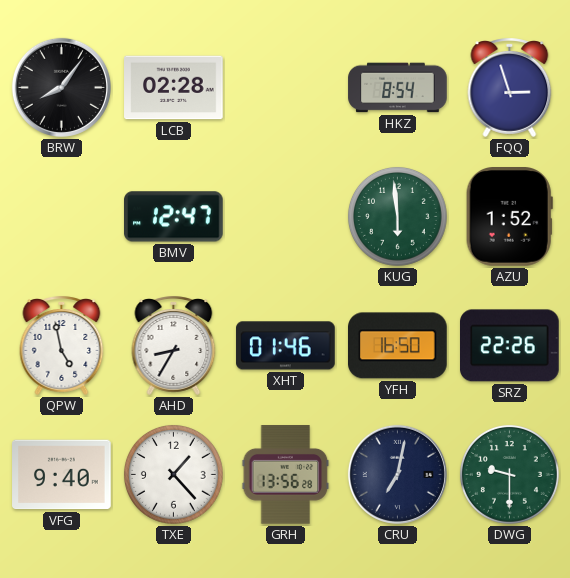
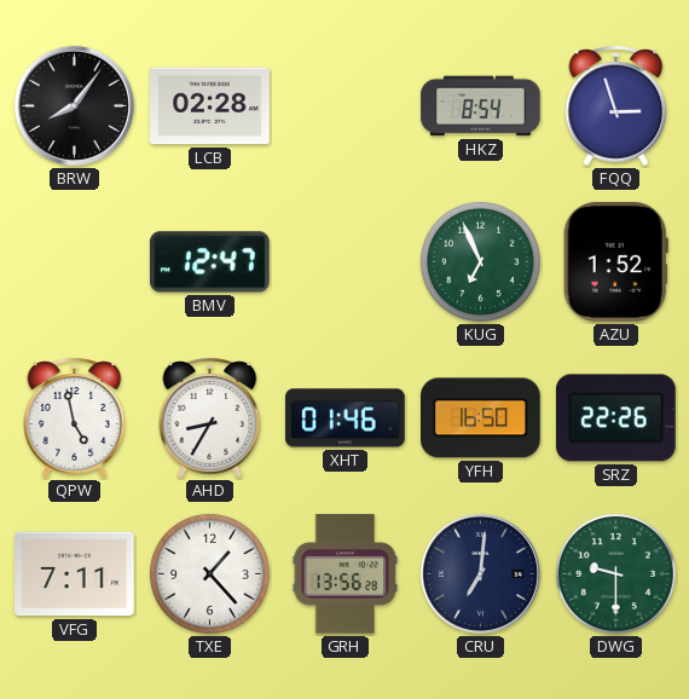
KUG: 5:59 -> 6:56
VFG: 9:40 -> 7:11
CRU: 7:02 -> 7:01
